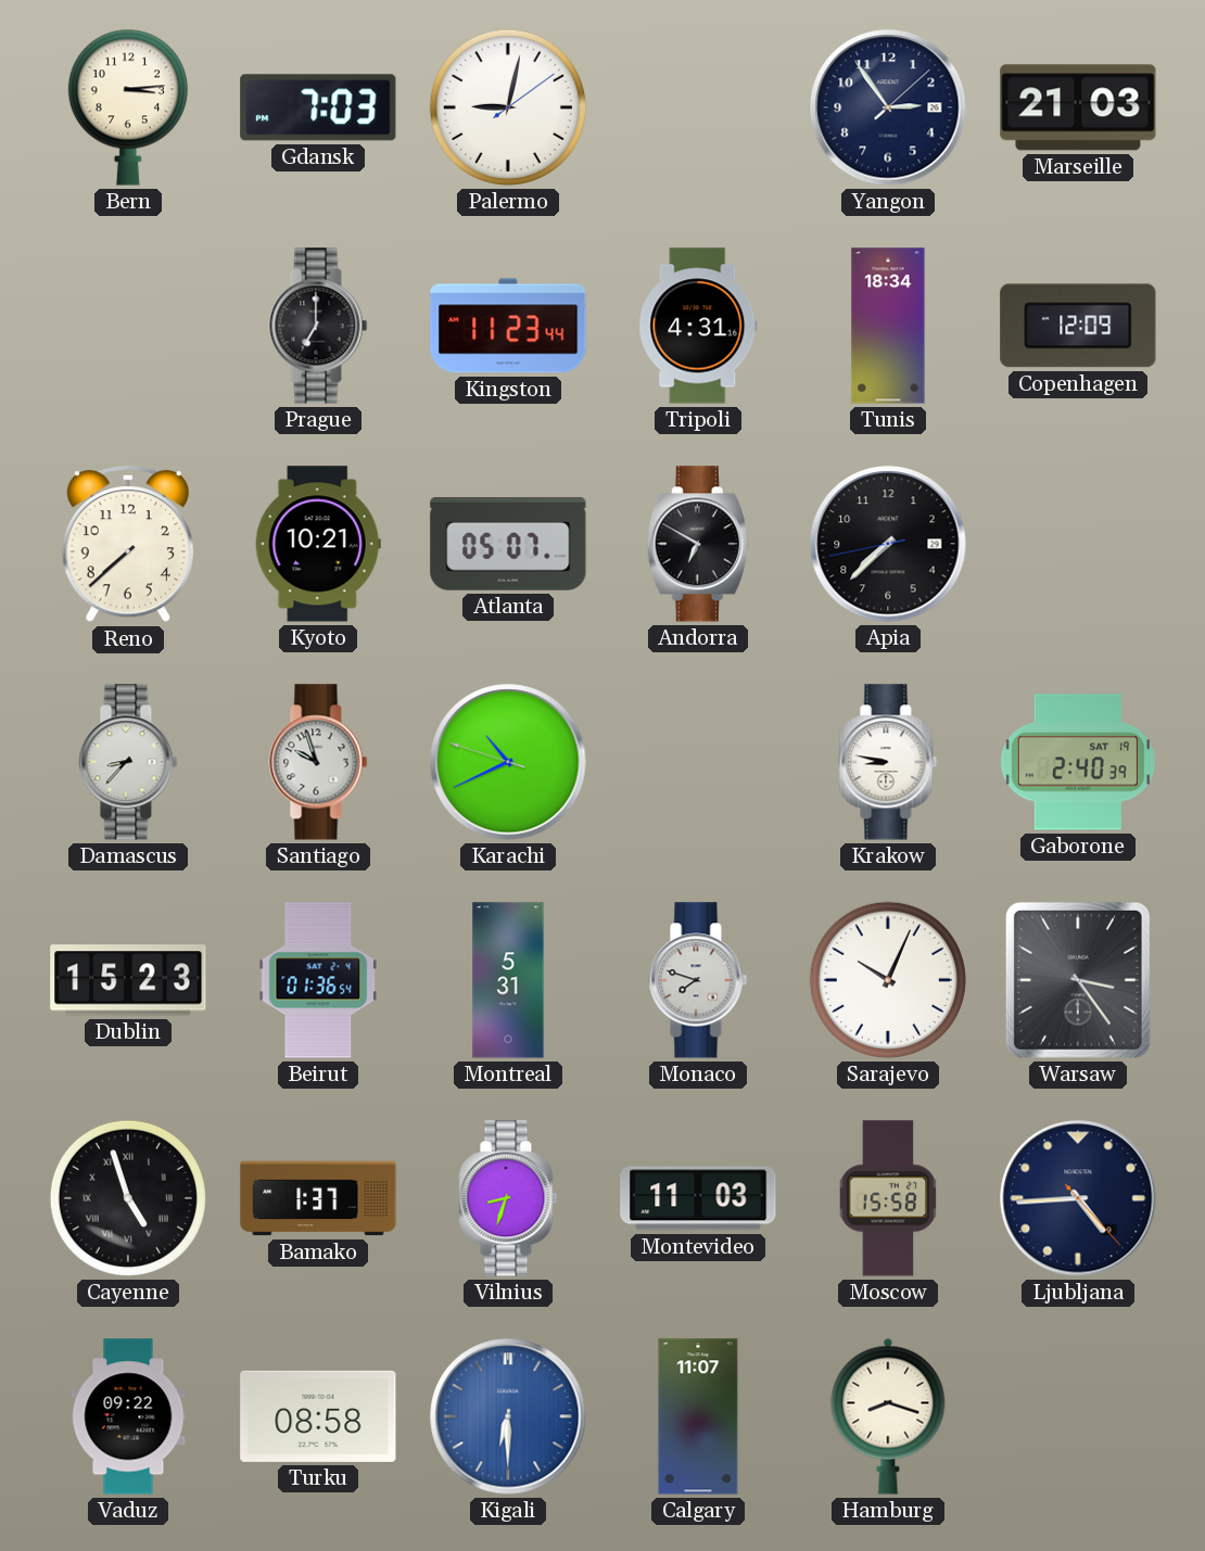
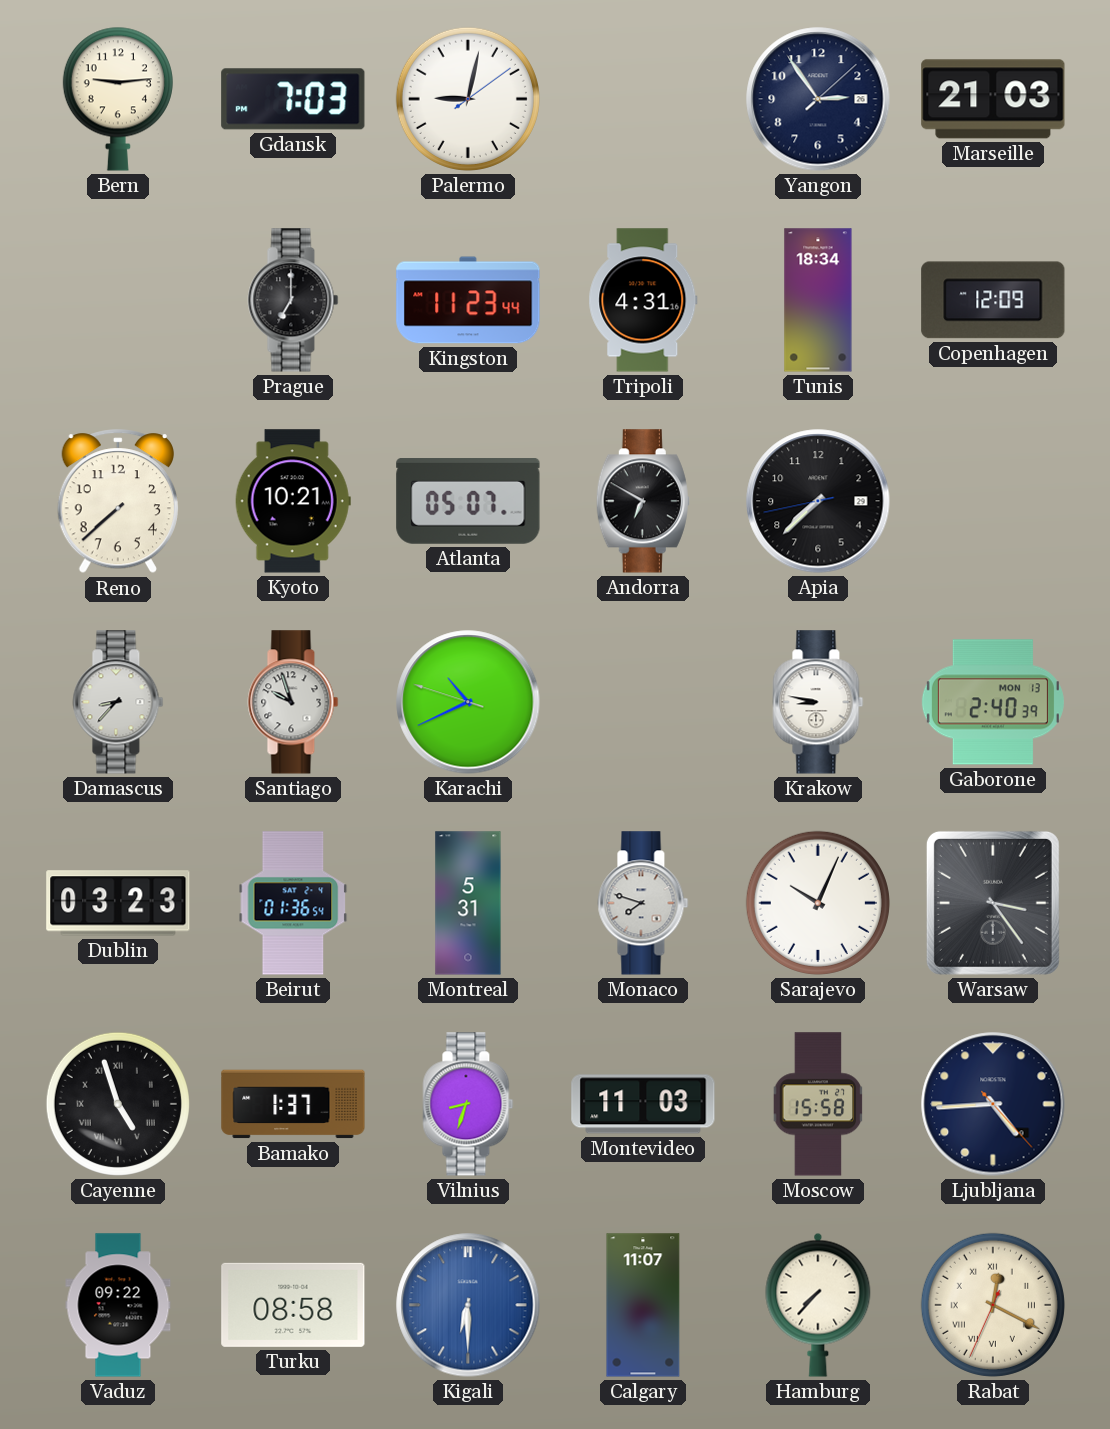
Bern: 3:14 -> 9:14
Gaborone date: SAT 19 -> MON 13
Dublin: 15:23 -> 03:23
Hamburg: 8:18 -> 7:37
Rabat: none -> 12:19
